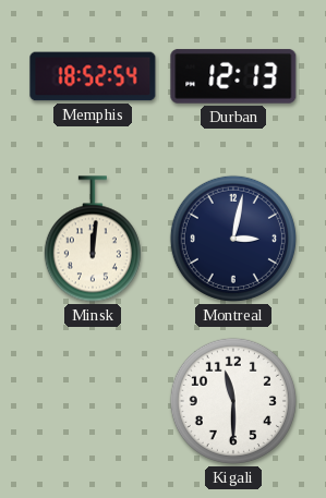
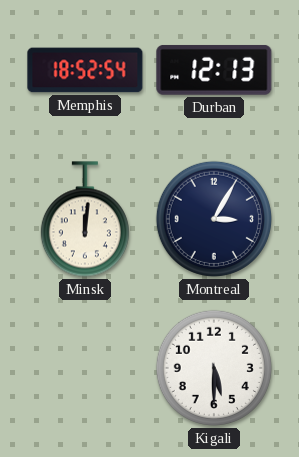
Montreal: 3:02 -> 3:05
Kigali: 11:30 -> 5:30
